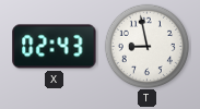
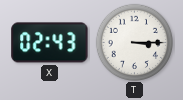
T: 8:58 -> 3:15
